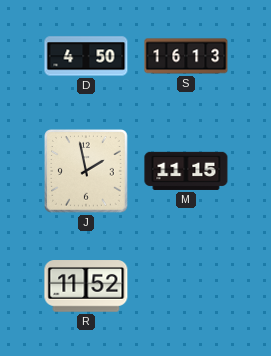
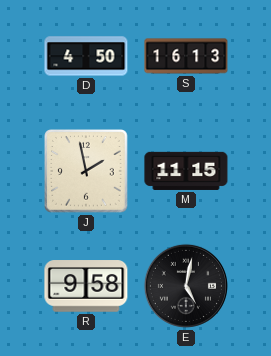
R: 11:52 -> 9:58
E: none -> 5:02
